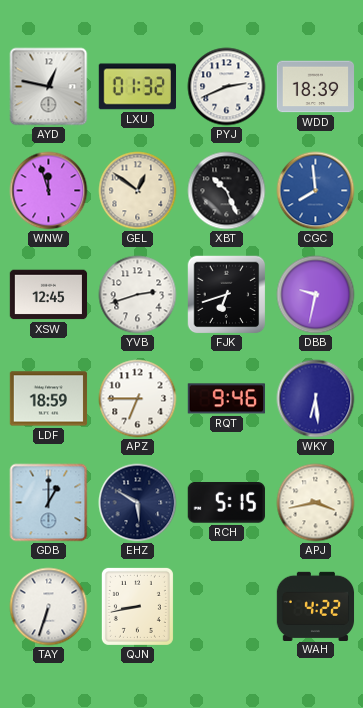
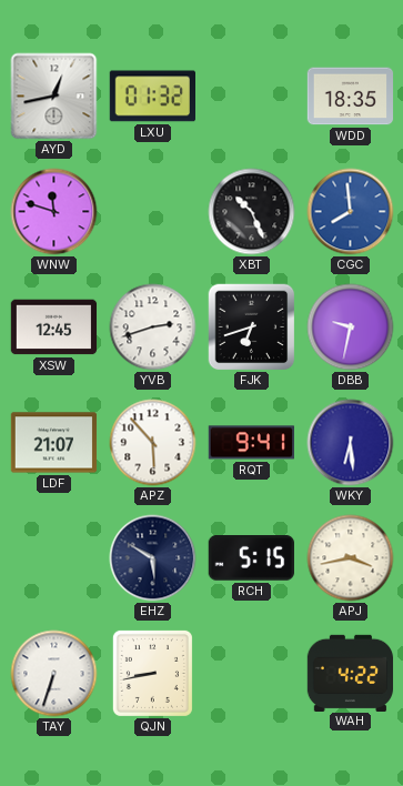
AYD: 12:47 -> 12:43
PYJ: 2:41 -> none
WDD: 18:39 -> 18:35
WNW: 11:57 -> 11:48
GEL: 12:51 -> none
LDF: 18:59 -> 21:07
APZ: 6:45 -> 5:53
RQT: 9:46 -> 9:41
GDB: 1:00 -> none
